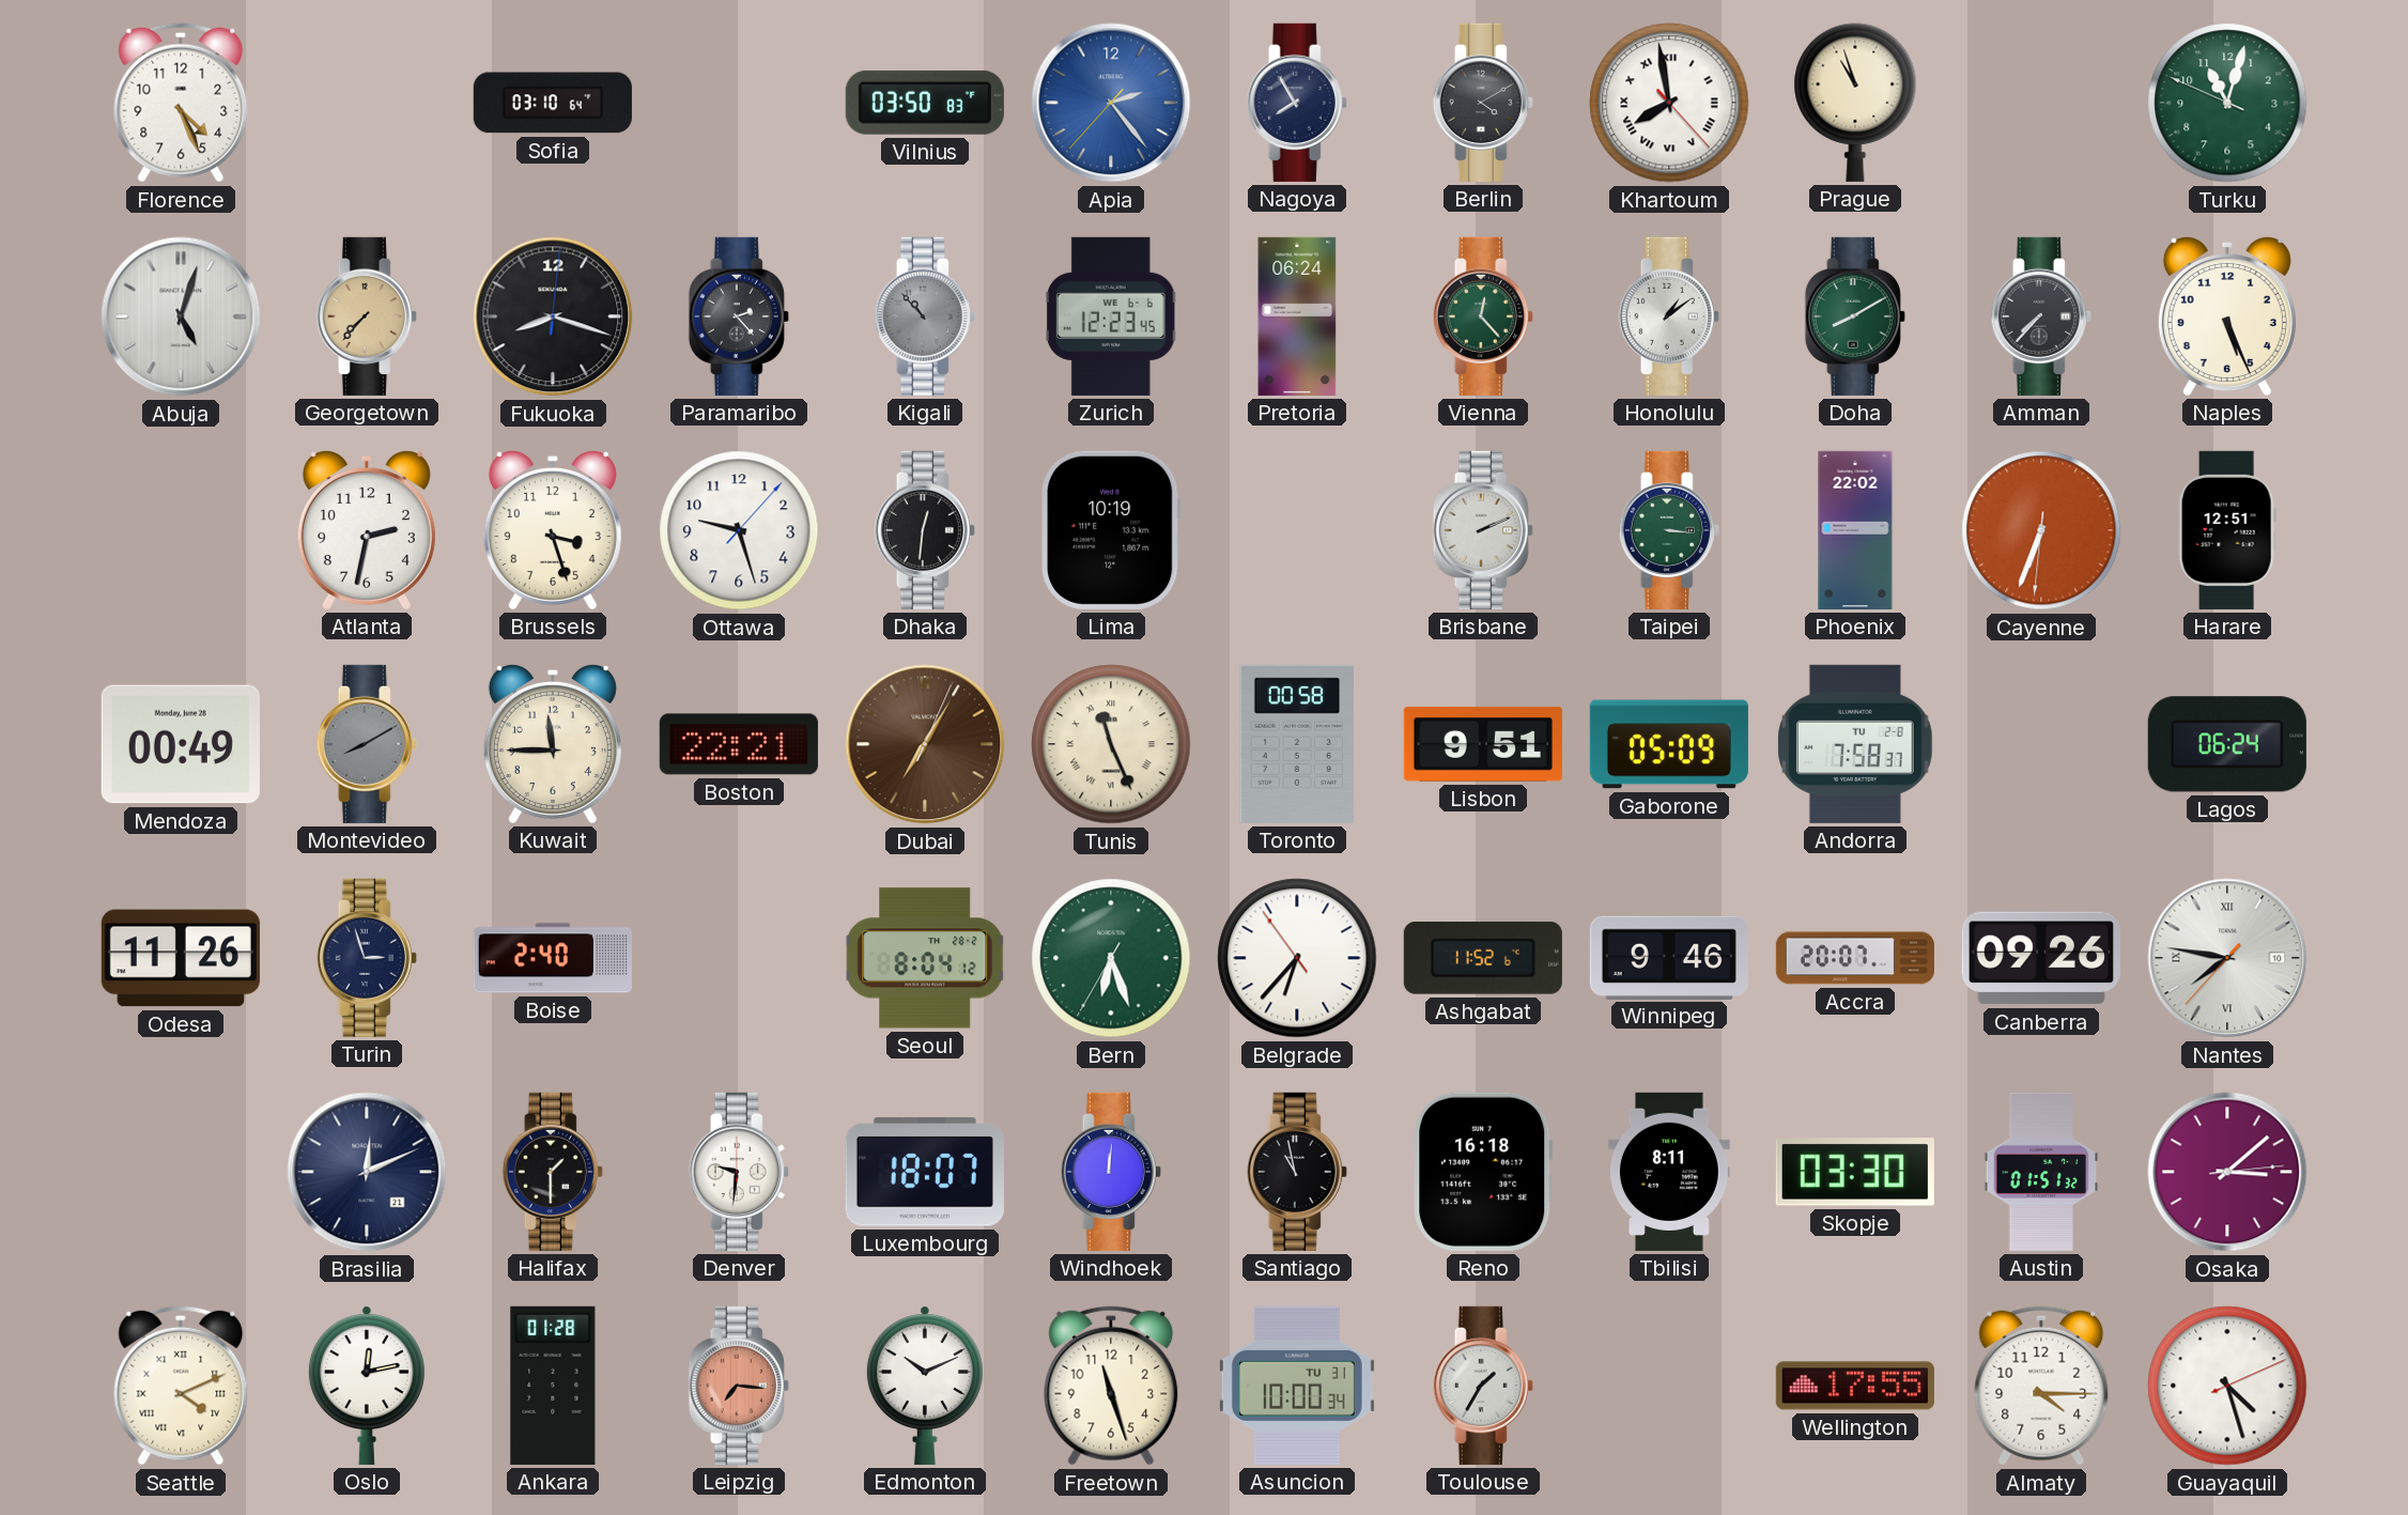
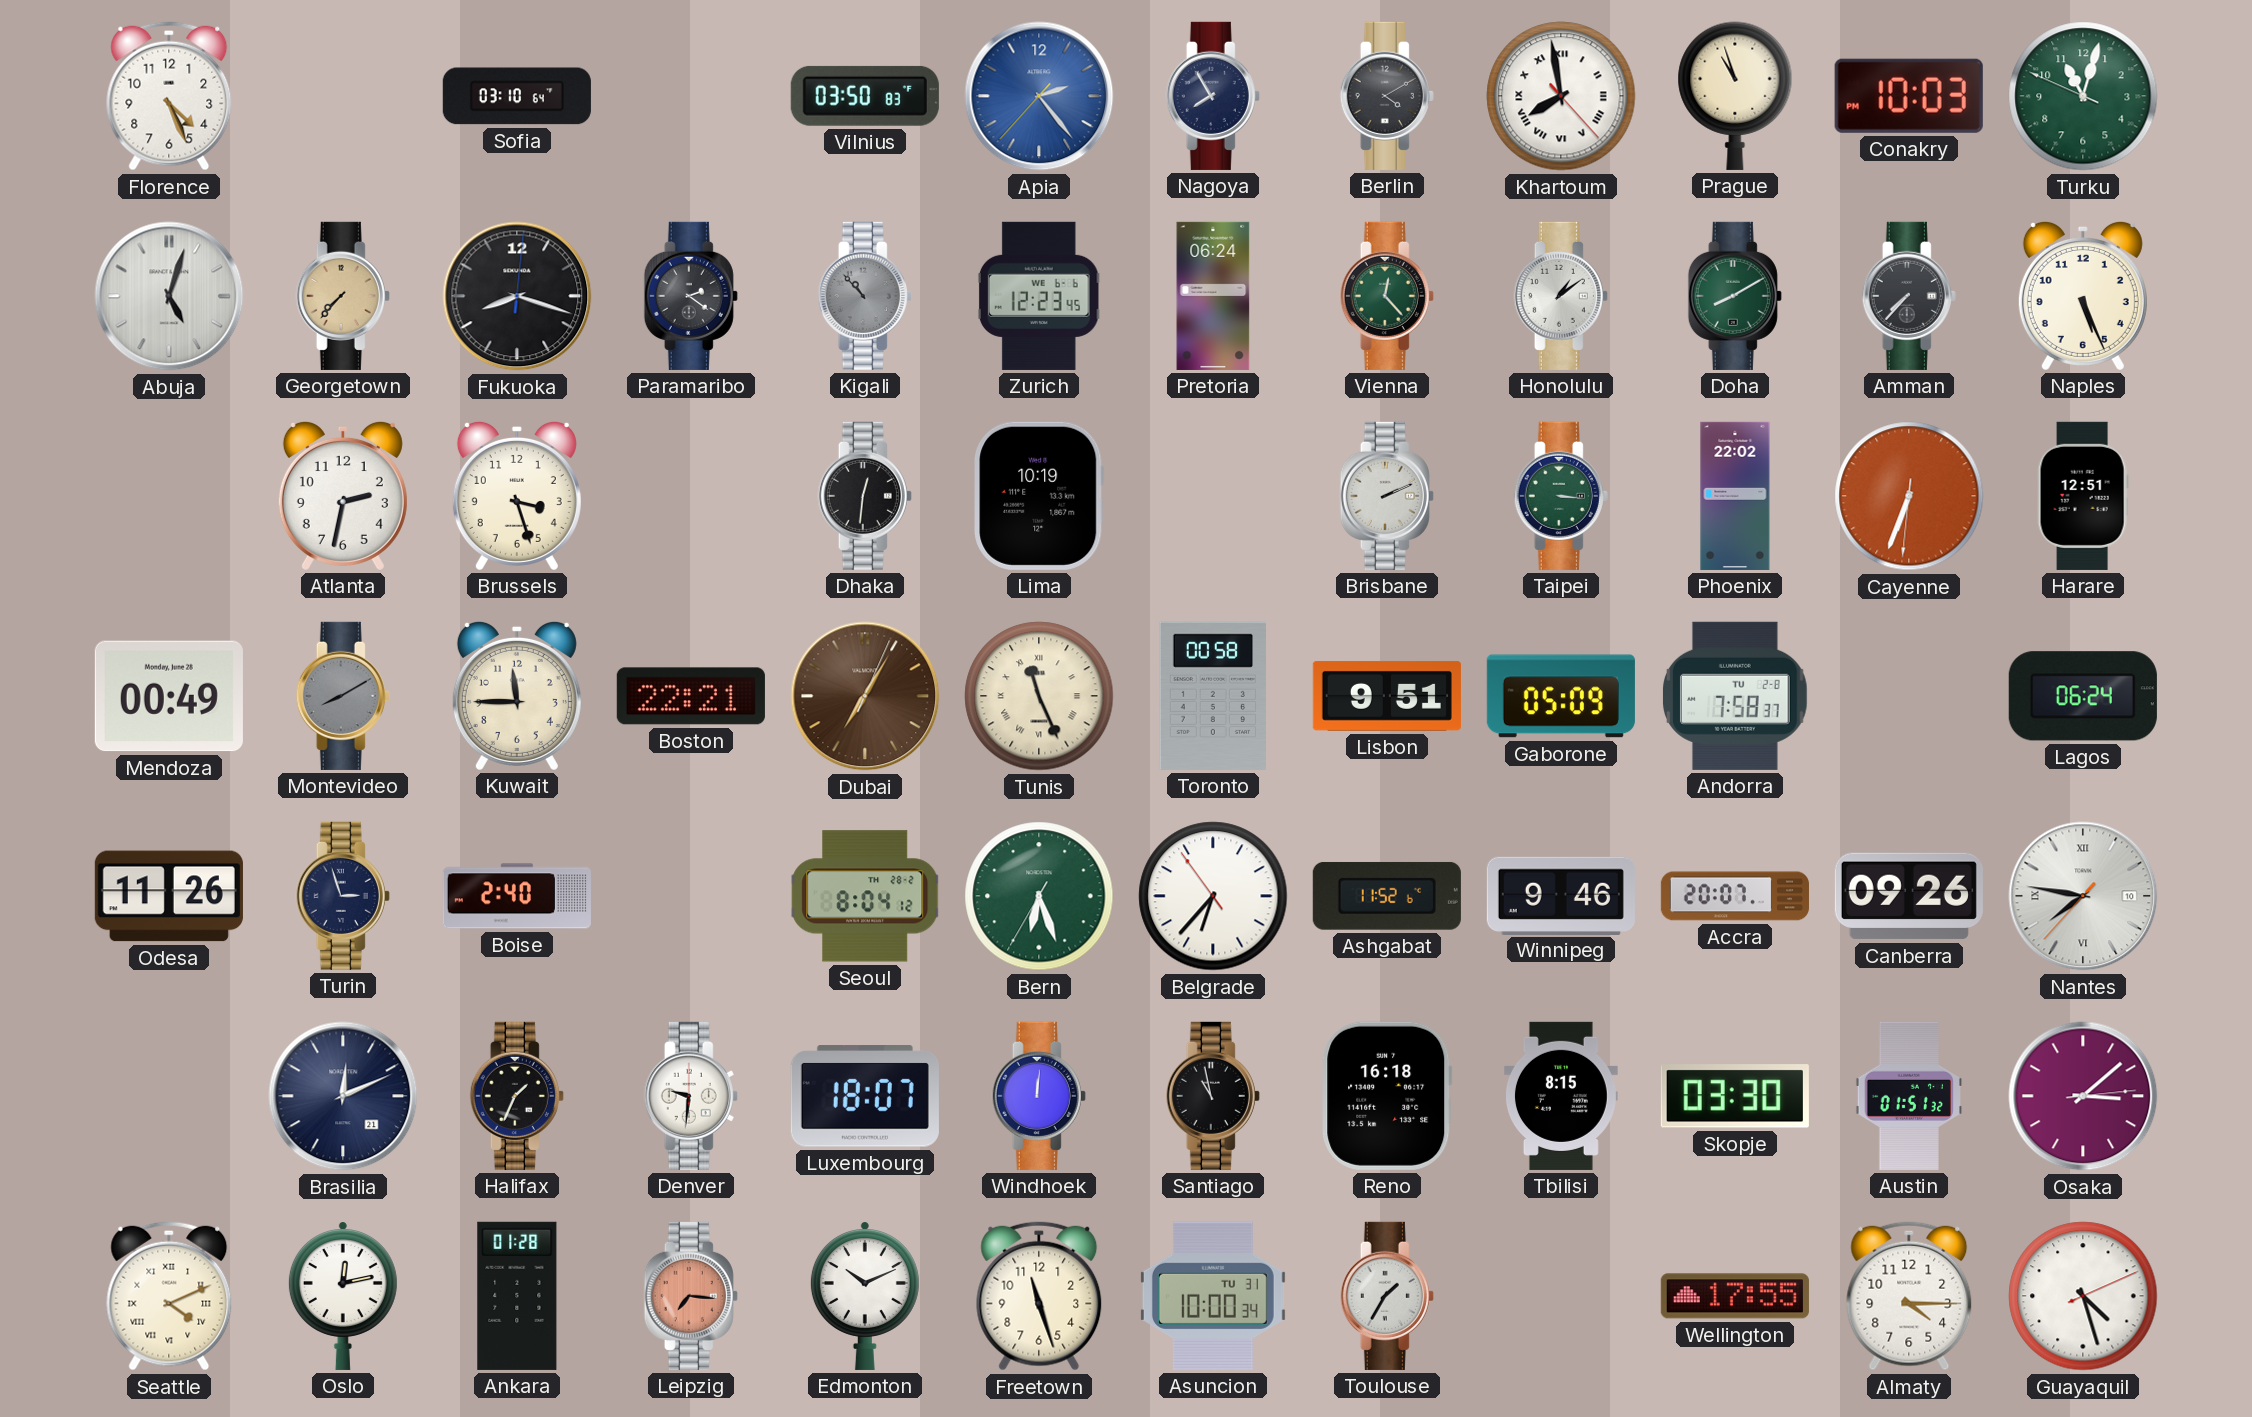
Conakry: none -> 10:03
Paramaribo: 2:23 -> 2:21
Ottawa: 9:27 -> none
Halifax: 1:30 -> 1:34
Tbilisi: 8:11 -> 8:15
